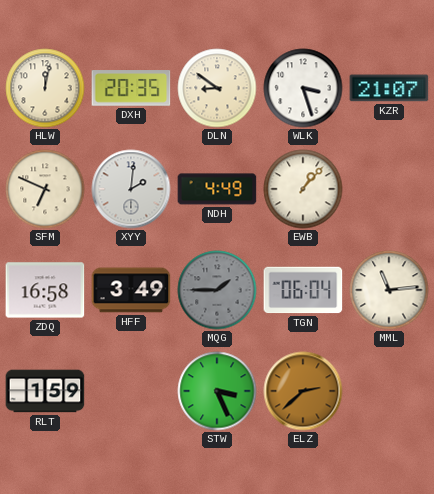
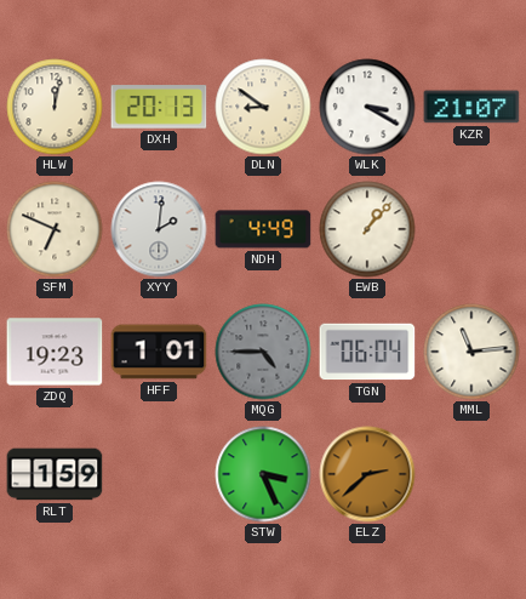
DXH: 20:35 -> 20:13
WLK: 3:27 -> 3:20
ZDQ: 16:58 -> 19:23
HFF: 3:49 -> 1:01
MQG: 1:45 -> 4:45
